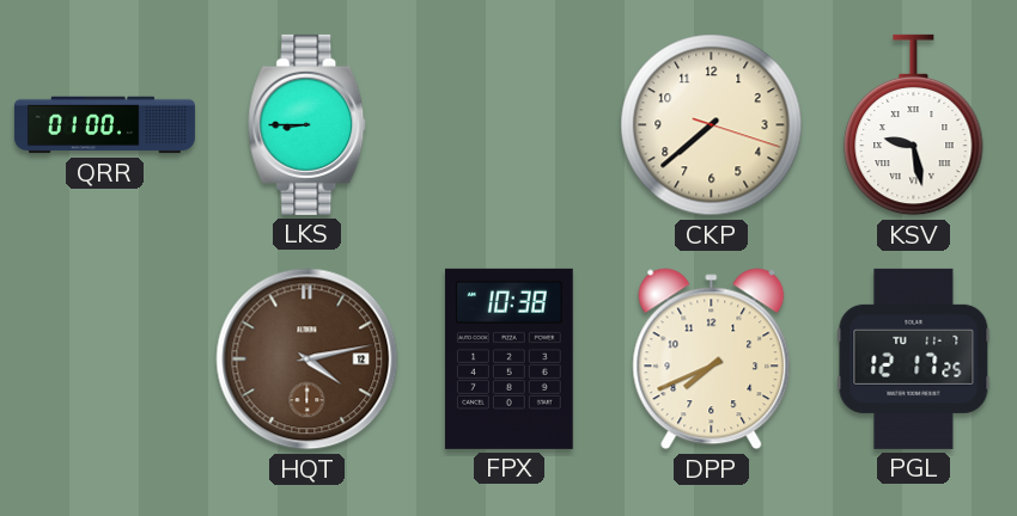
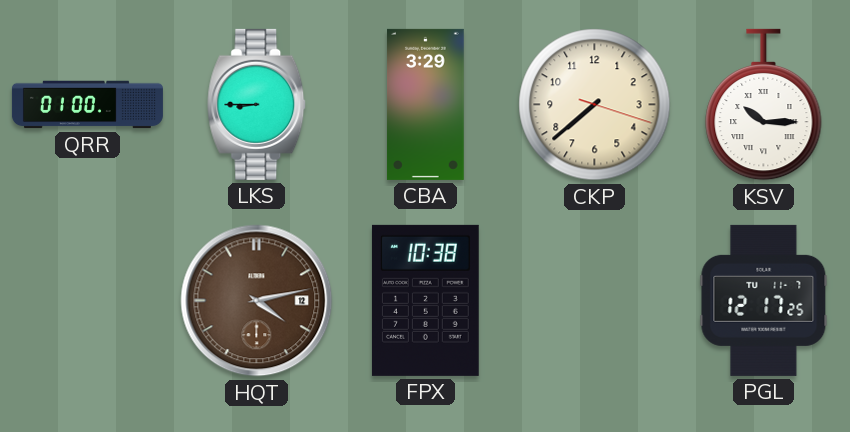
CBA: none -> 3:29
KSV: 9:28 -> 10:15
DPP: 7:41 -> none
